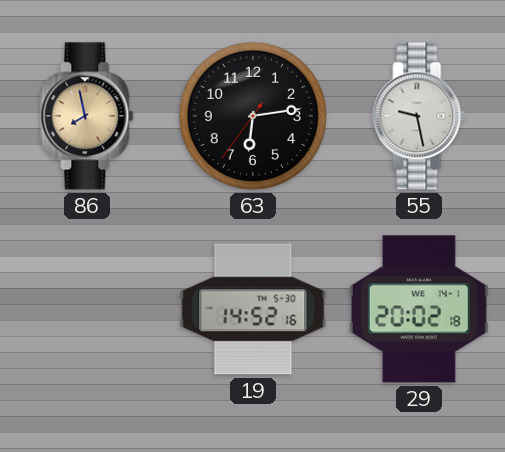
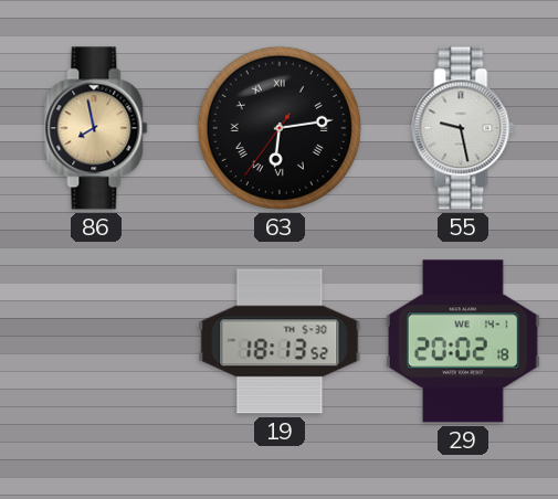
63 numerals: Arabic -> Roman
19: 14:52 -> 18:13
